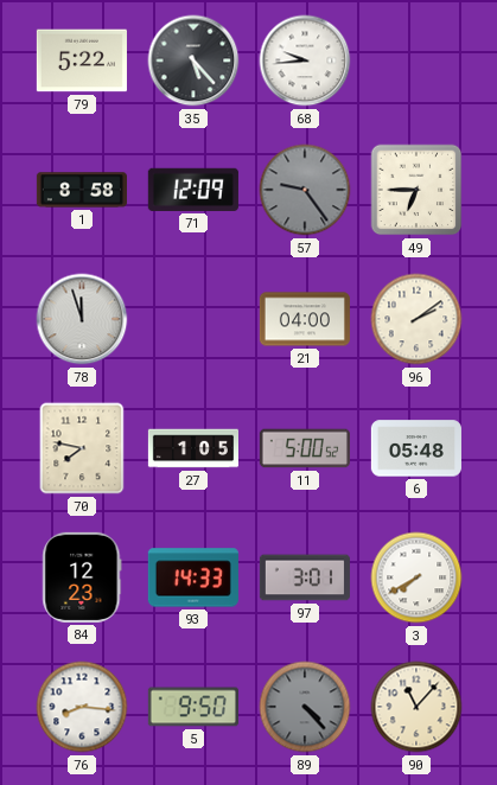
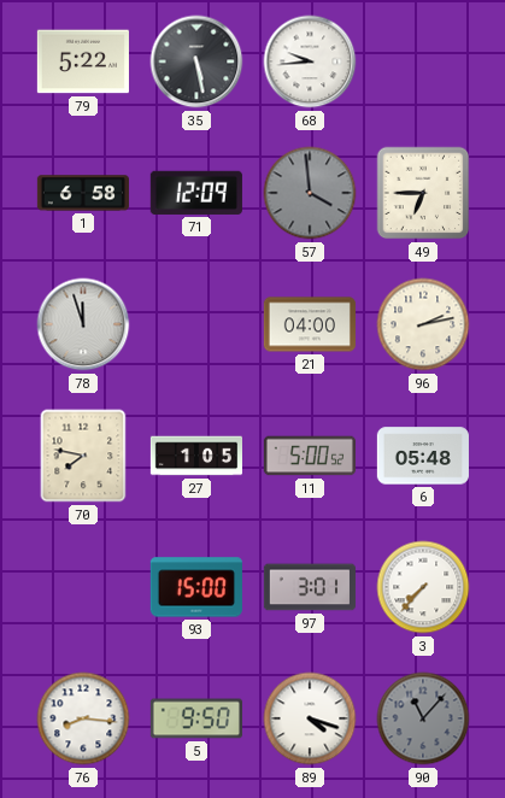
35: 5:23 -> 5:28
1: 8:58 -> 6:58
57: 9:24 -> 3:59
96: 2:09 -> 2:13
84: 12:23 -> none
93: 14:33 -> 15:00
3: 7:40 -> 7:37
89: 4:23 -> 4:18
89 dial: grey -> white
90 dial: cream -> grey
